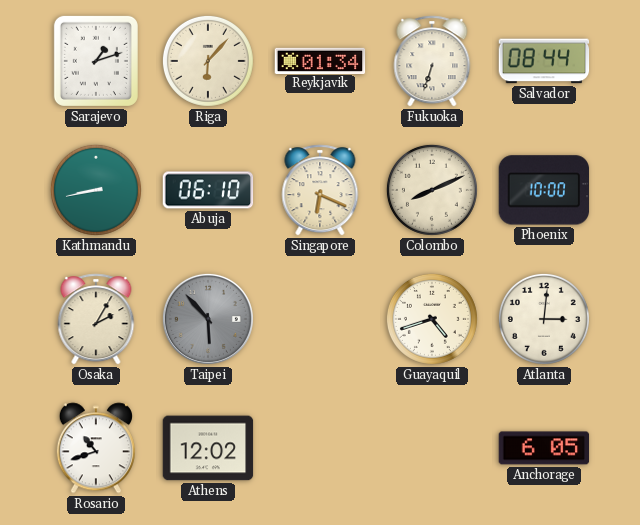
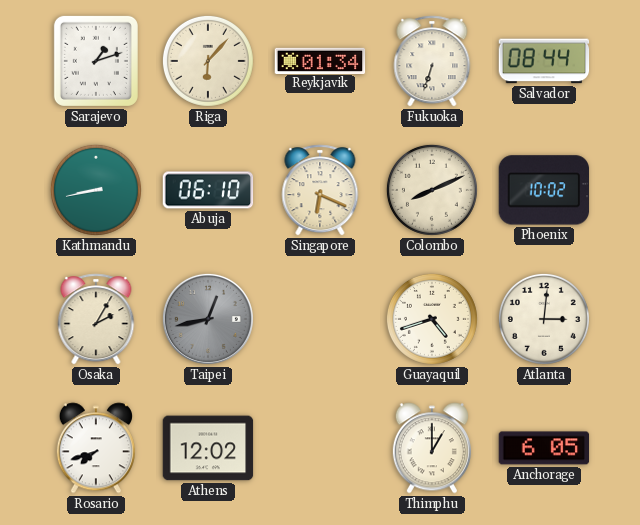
Phoenix: 10:00 -> 10:02
Taipei: 5:53 -> 12:43
Rosario: 10:42 -> 7:42
Thimphu: none -> 1:00
